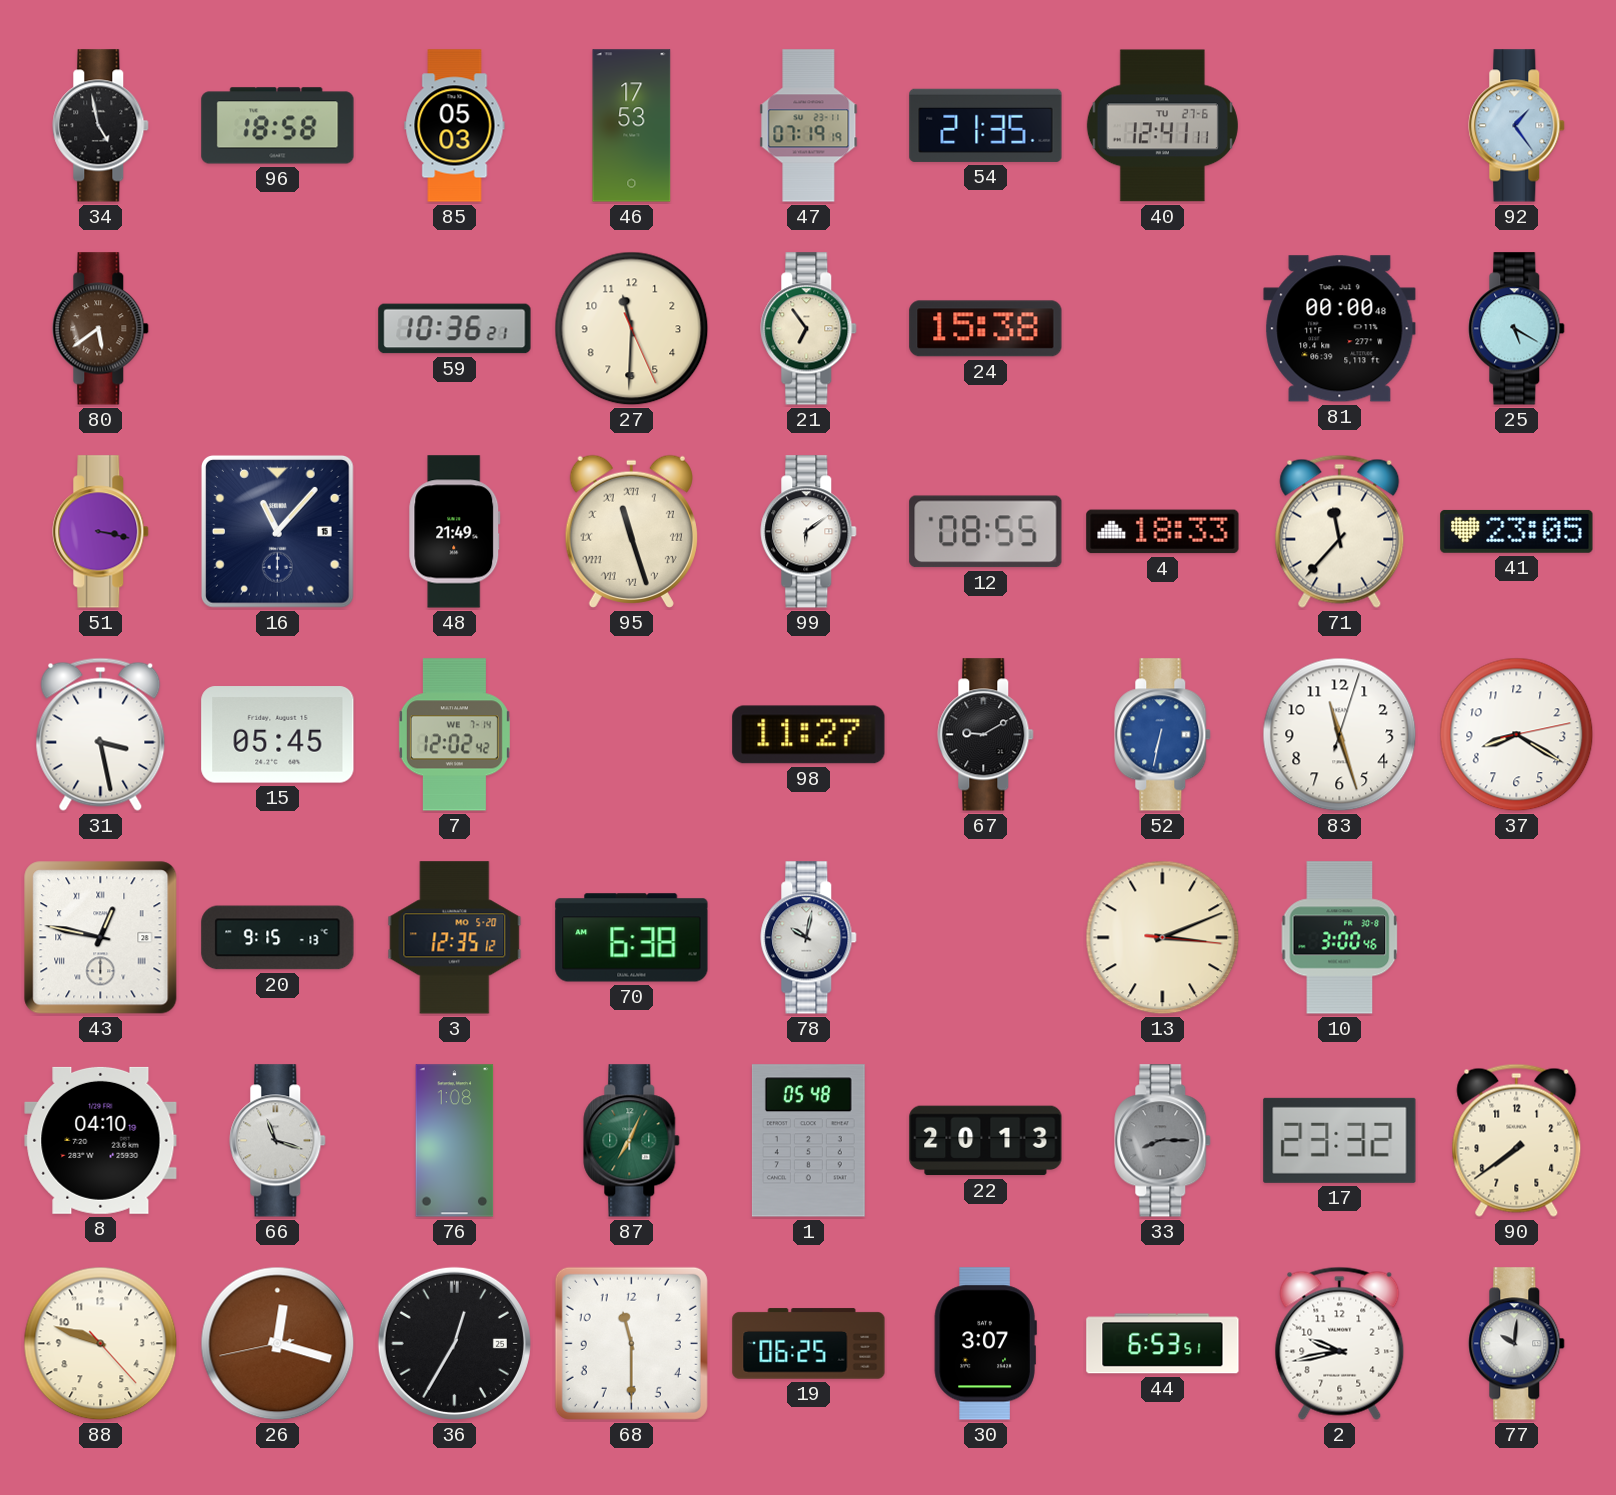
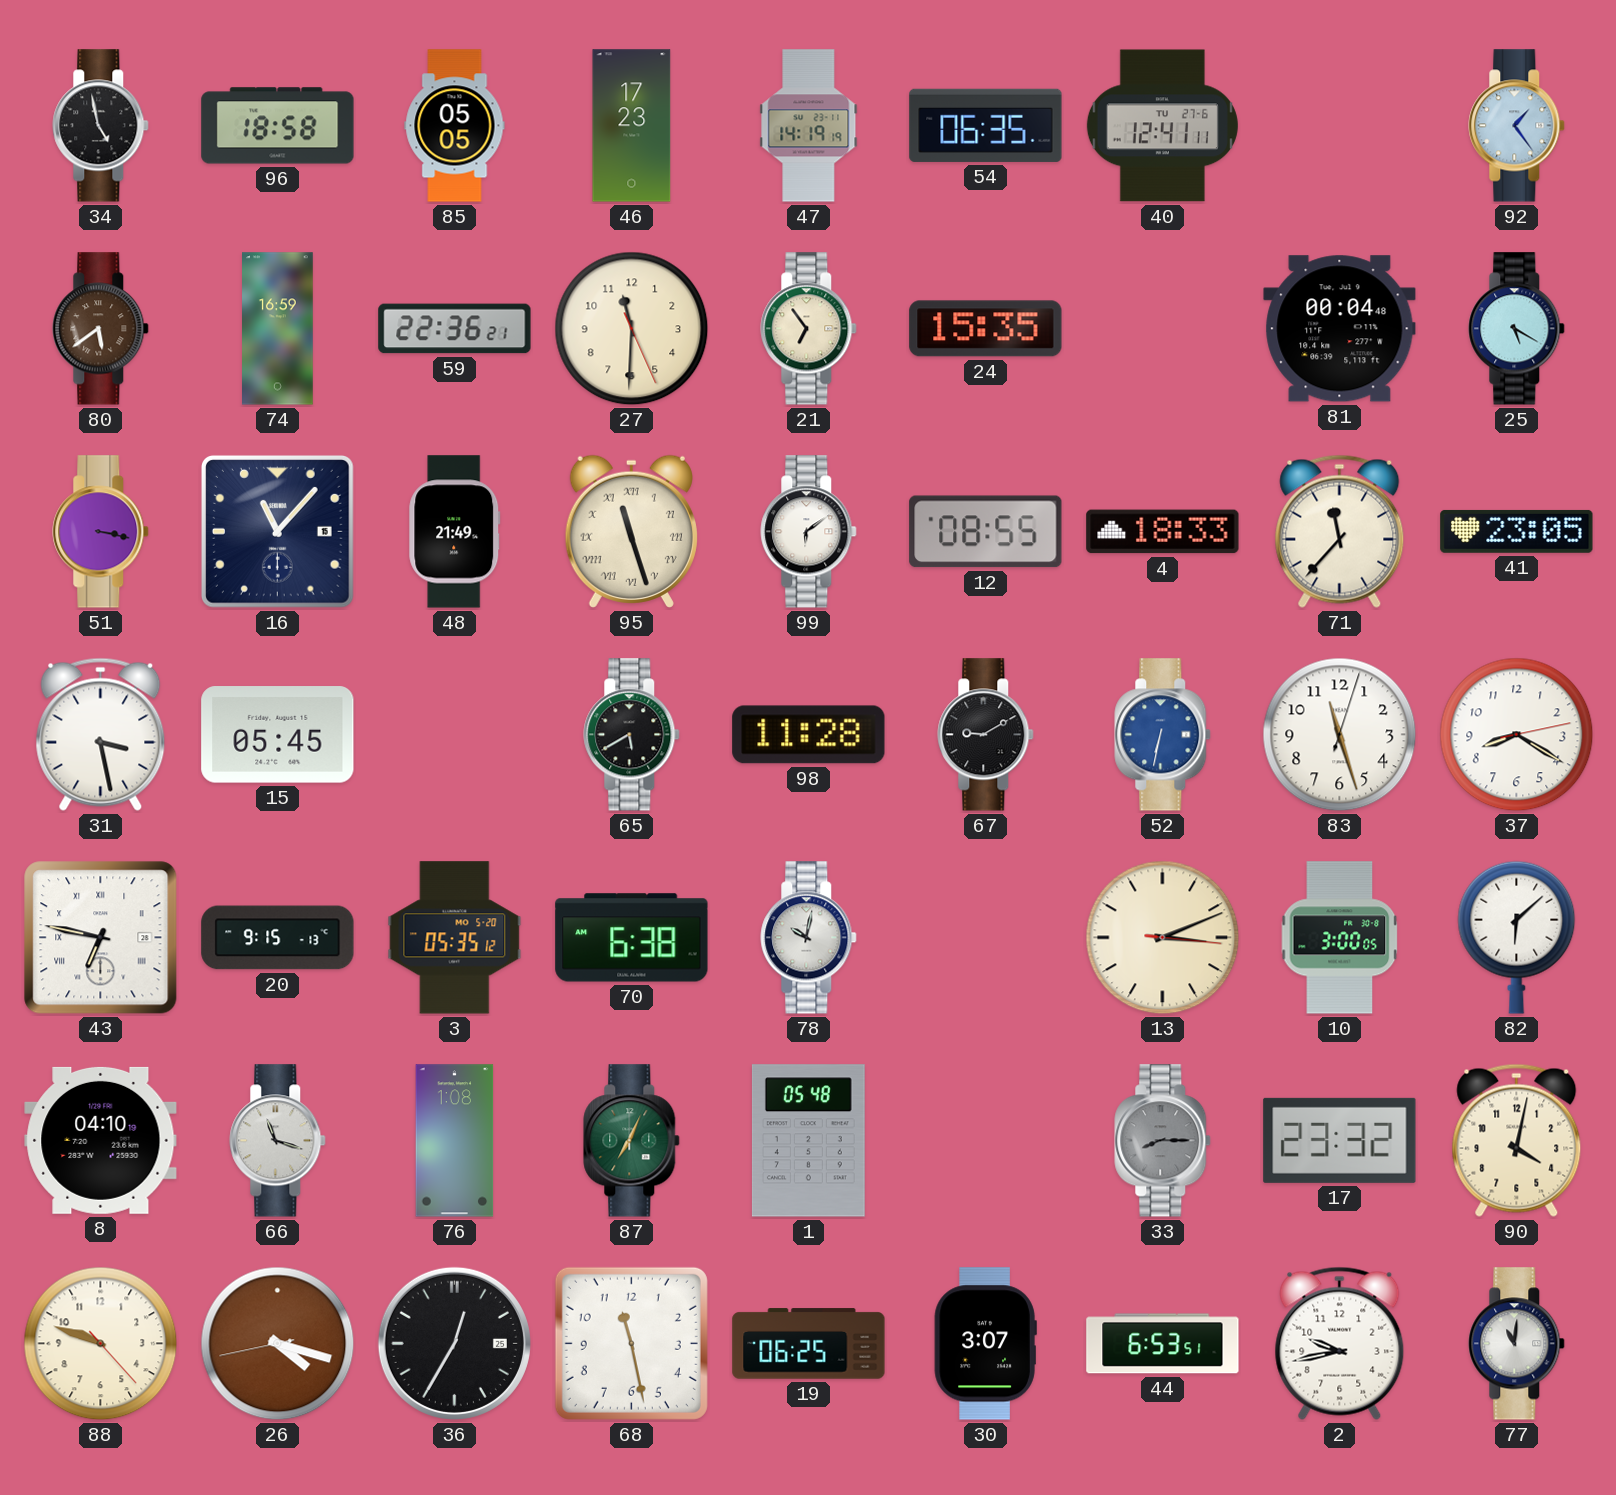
85: 05:03 -> 05:05
46: 17:53 -> 17:23
47: 07:19 -> 14:19
54: 21:35 -> 06:35
74: none -> 16:59
59: 10:36 -> 22:36
24: 15:38 -> 15:35
81: 00:00 -> 00:04
7: 12:02 -> none
65: none -> 5:40
98: 11:27 -> 11:28
43: 12:47 -> 6:47
3: 12:35 -> 05:35
10: 3:00:46 -> 3:00:05
82: none -> 6:08
22: 20:13 -> none
90: 7:39 -> 4:02
26: 12:17 -> 4:17
68: 11:30 -> 11:28
77: 10:01 -> 11:01
